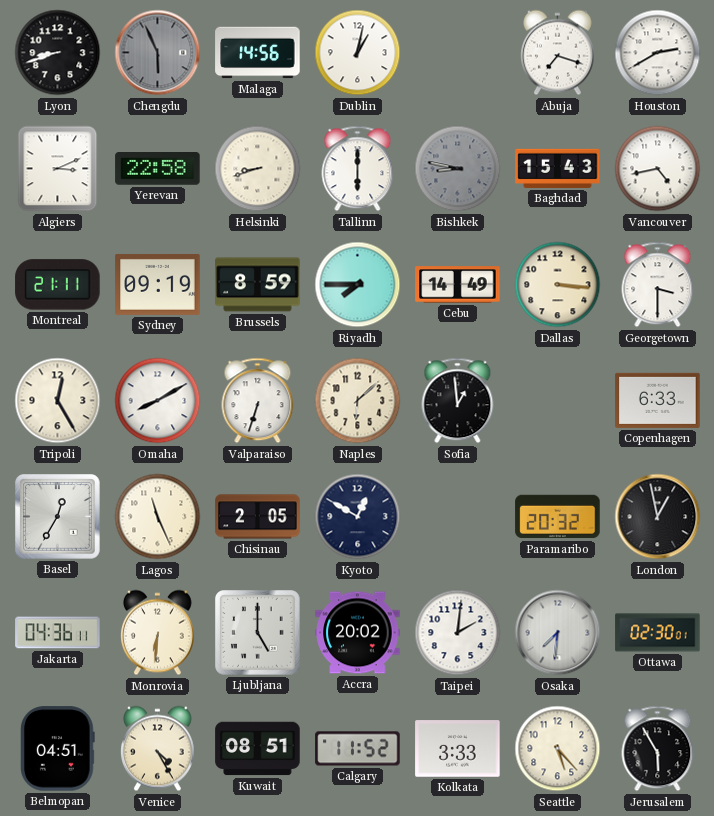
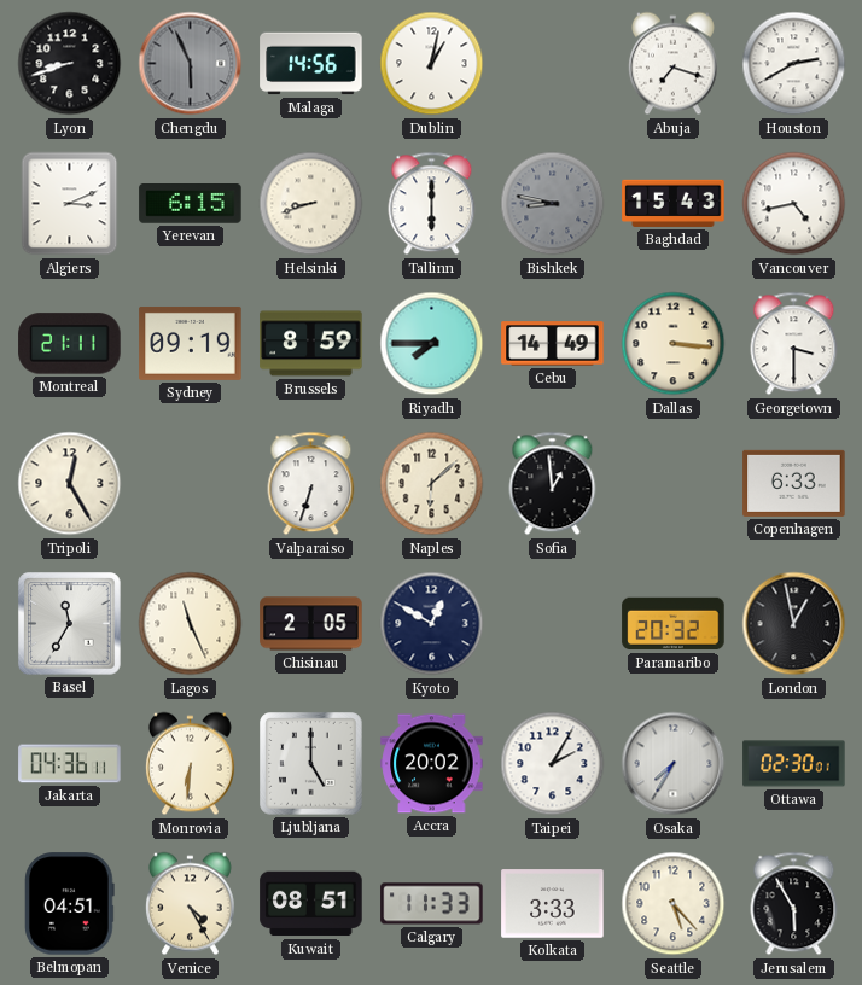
Yerevan: 22:58 -> 6:15
Omaha: 8:10 -> none
Basel: 12:35 -> 11:35
Taipei: 2:01 -> 2:05
Osaka: 7:31 -> 7:35
Calgary: 11:52 -> 11:33
